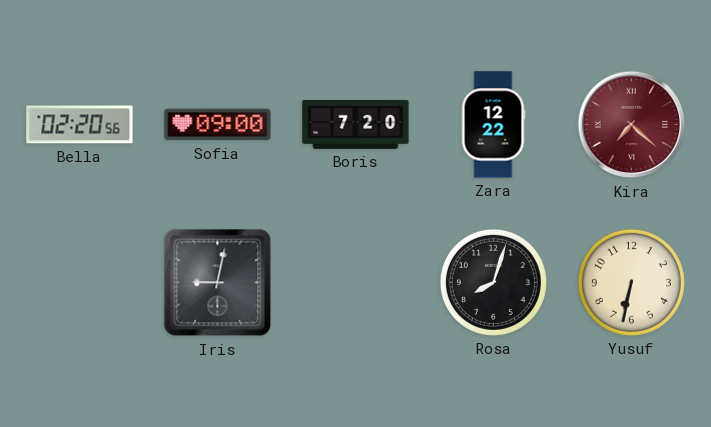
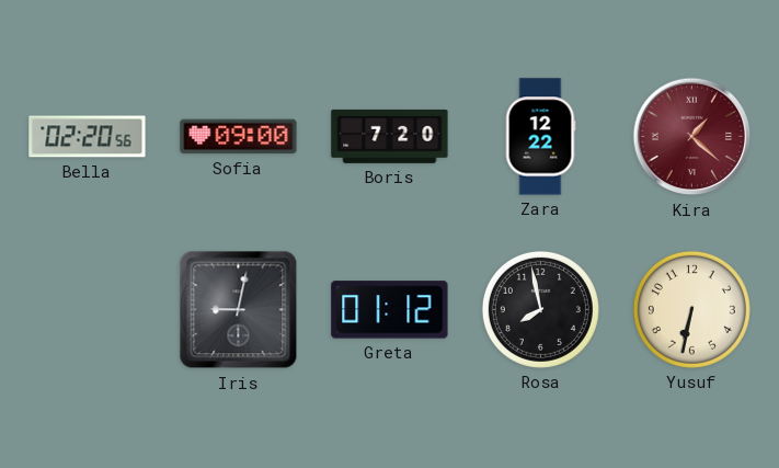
Kira: 7:22 -> 1:22
Greta: none -> 01:12
Rosa: 8:03 -> 7:58
